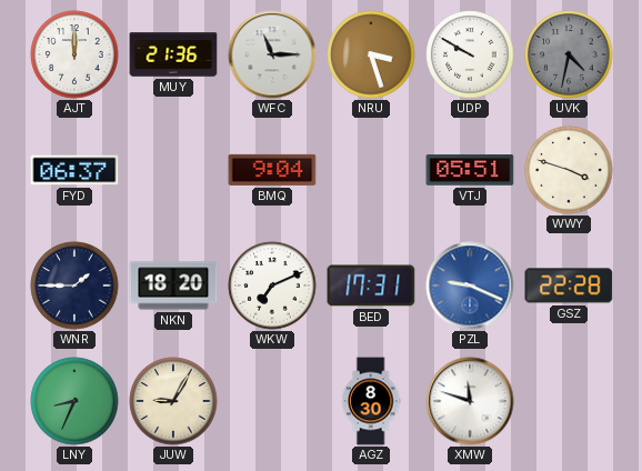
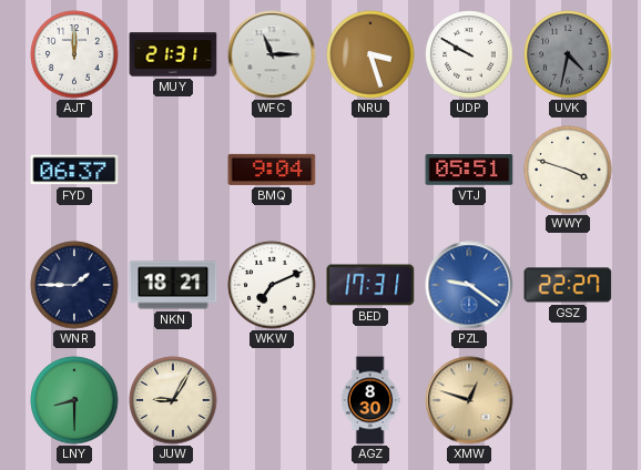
MUY: 21:36 -> 21:31
NKN: 18:20 -> 18:21
PZL: 9:19 -> 9:21
GSZ: 22:28 -> 22:27
LNY: 8:34 -> 8:30
XMW: 11:48 -> 12:48
XMW dial: white -> champagne
